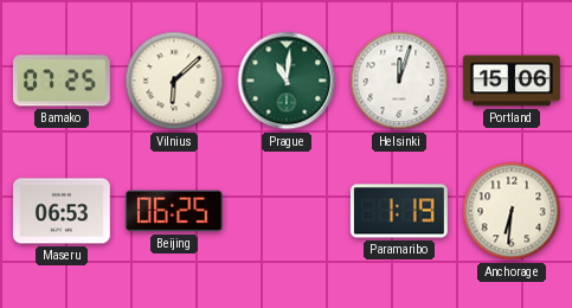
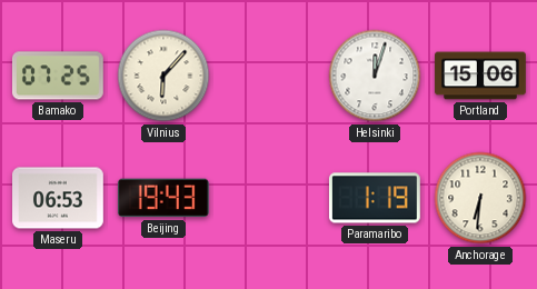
Vilnius: 6:08 -> 6:07
Prague: 11:01 -> none
Beijing: 06:25 -> 19:43
